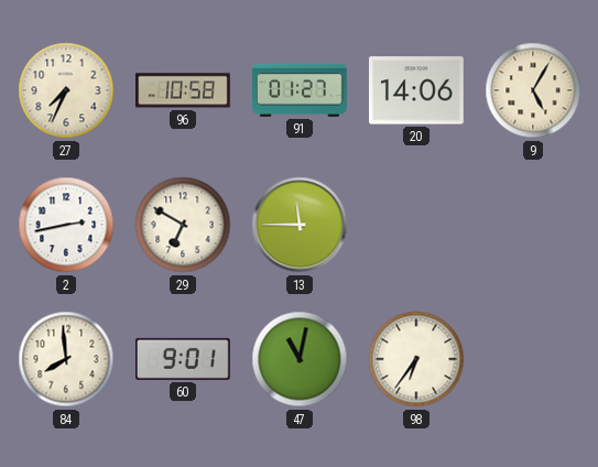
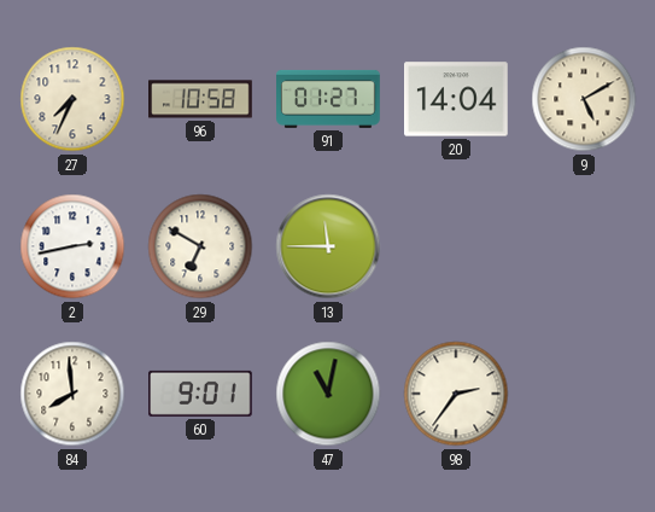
20: 14:06 -> 14:04
9: 5:05 -> 5:10
98: 6:36 -> 2:36
